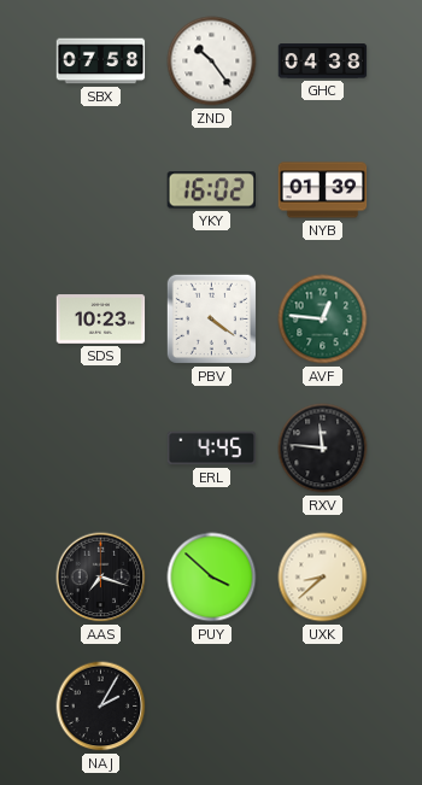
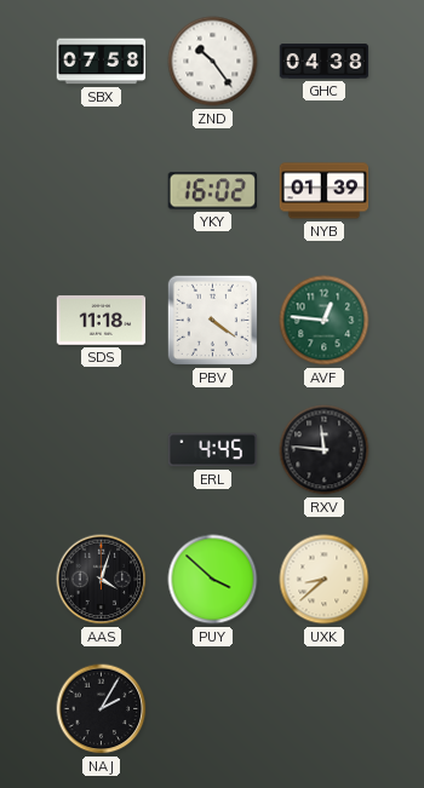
SDS: 10:23 -> 11:18
AAS: 7:18 -> 4:03
